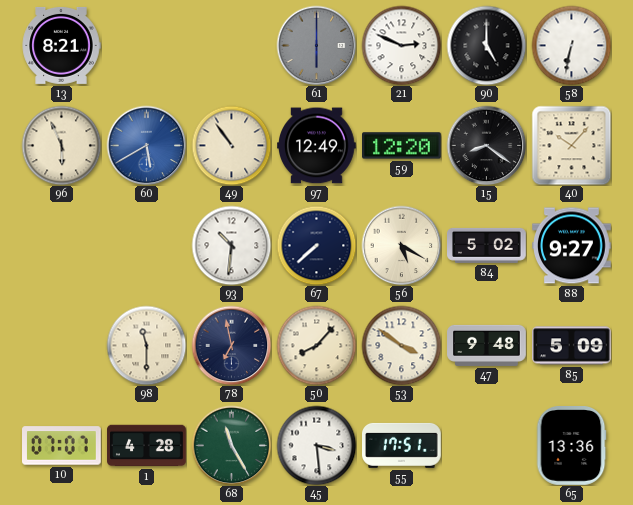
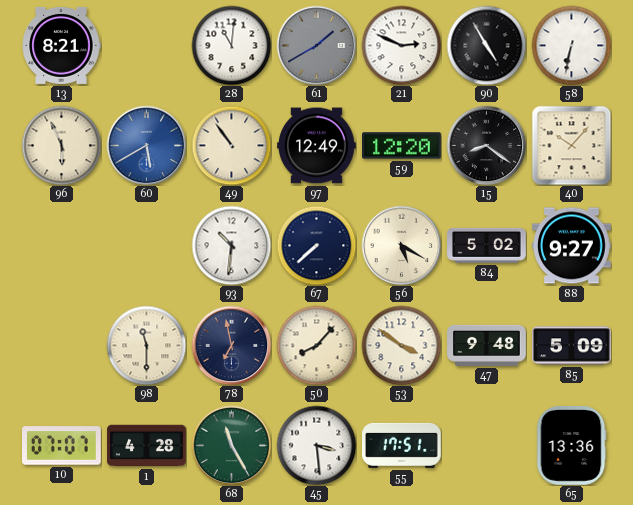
28: none -> 11:01
61: 6:00 -> 1:40
90: 5:00 -> 4:55
